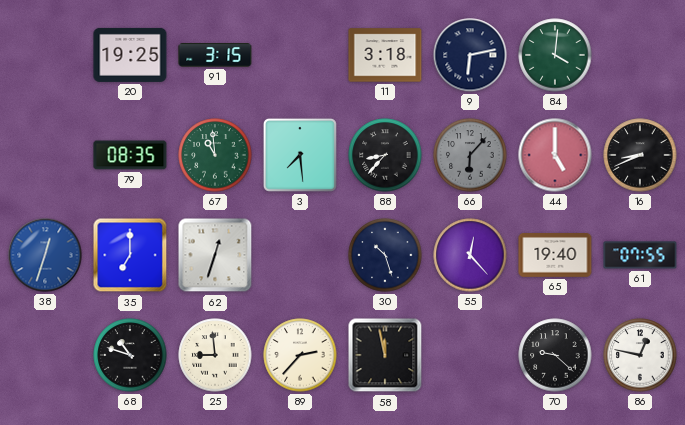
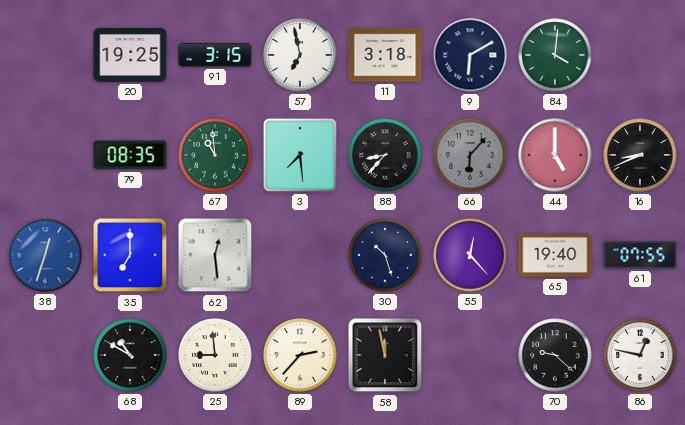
57: none -> 6:58
9: 6:13 -> 6:10
62: 12:33 -> 12:29
68: 10:48 -> 10:50
